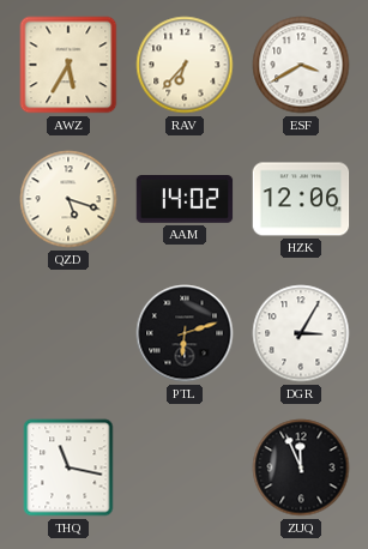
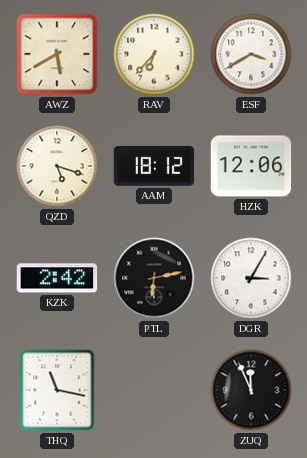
AWZ: 5:35 -> 5:40
AAM: 14:02 -> 18:12
KZK: none -> 2:42
PTL: 6:12 -> 6:13
